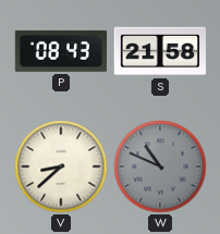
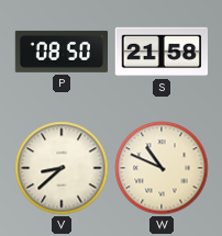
P: 08:43 -> 08:50
W dial: grey -> cream
